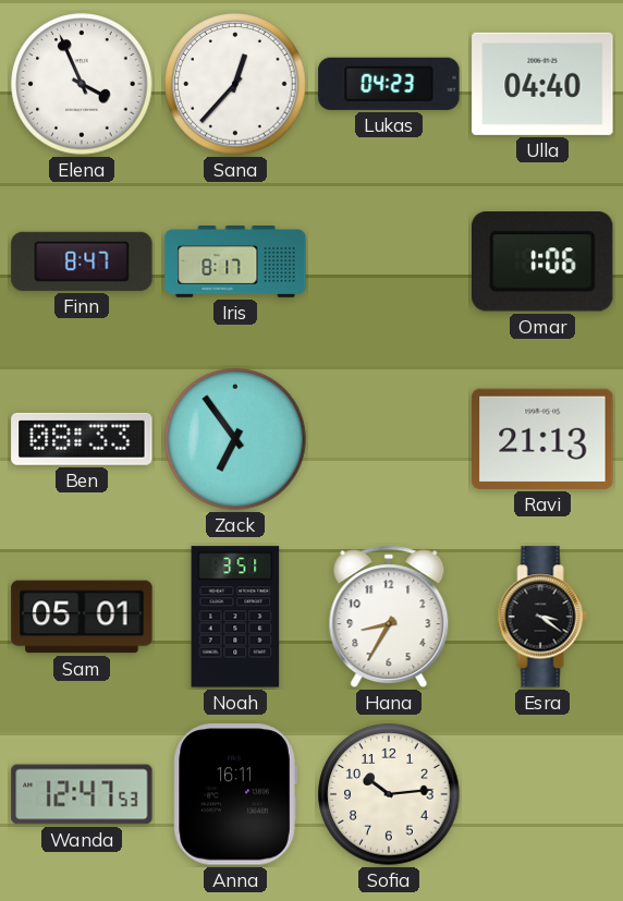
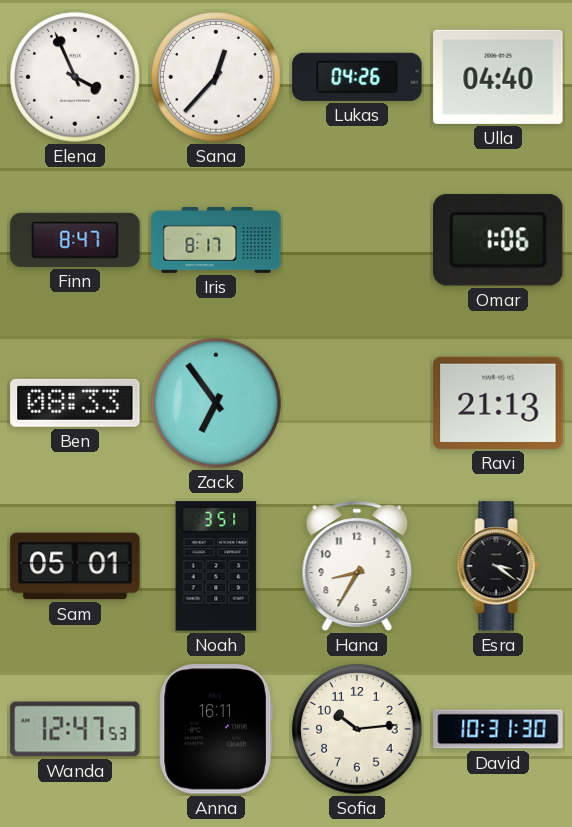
Lukas: 04:23 -> 04:26
David: none -> 10:31
